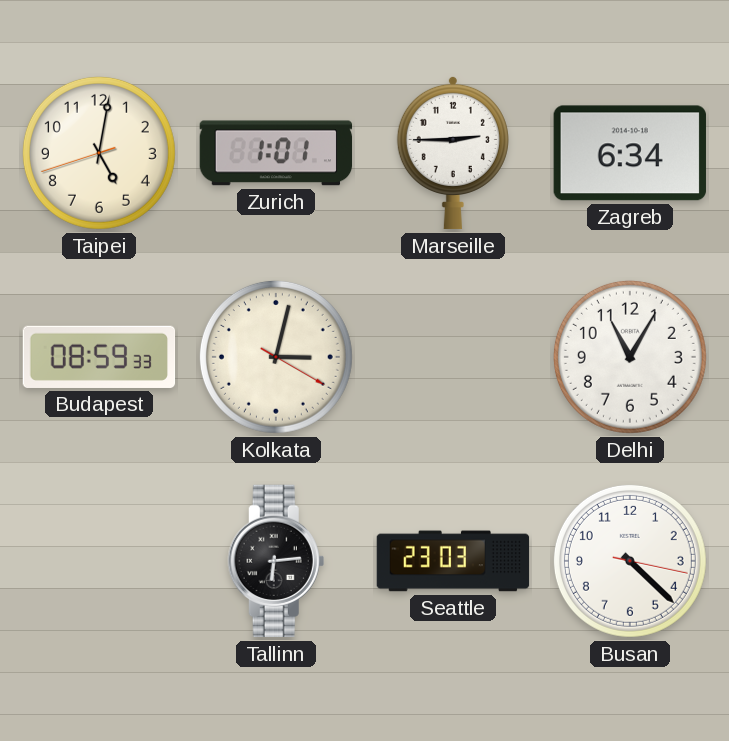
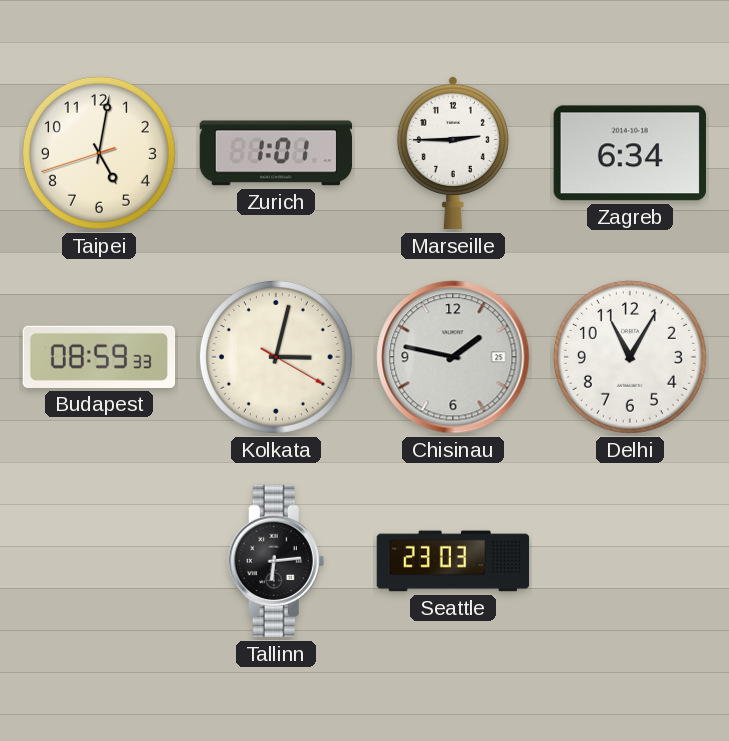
Chisinau: none -> 1:47
Busan: 4:22 -> none
